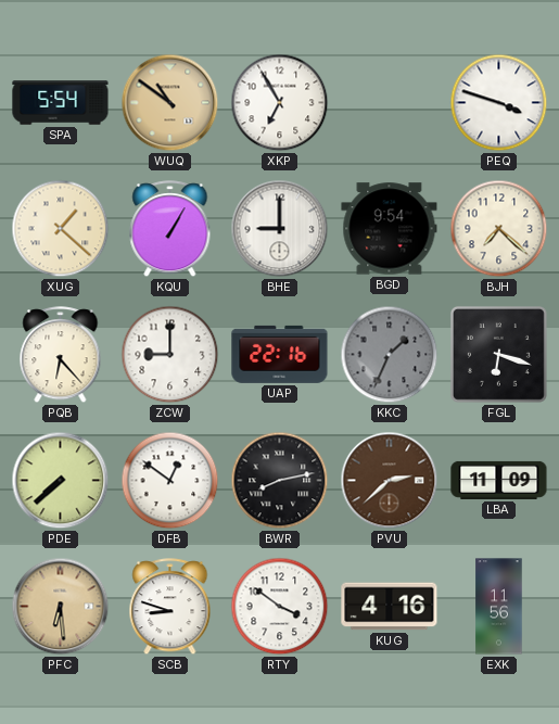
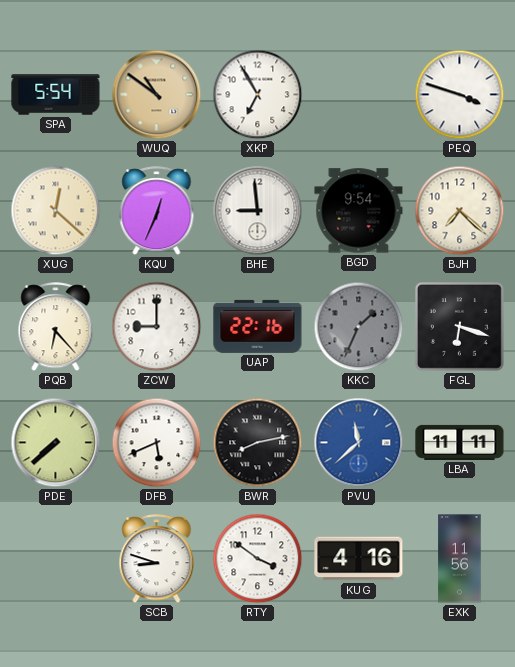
XUG: 1:22 -> 12:22
KQU: 1:05 -> 12:34
BHE: 9:00 -> 8:59
DFB: 12:51 -> 5:41
PVU: 2:38 -> 11:38
PVU dial: brown -> blue
LBA: 11:09 -> 11:11
PFC: 6:29 -> none
